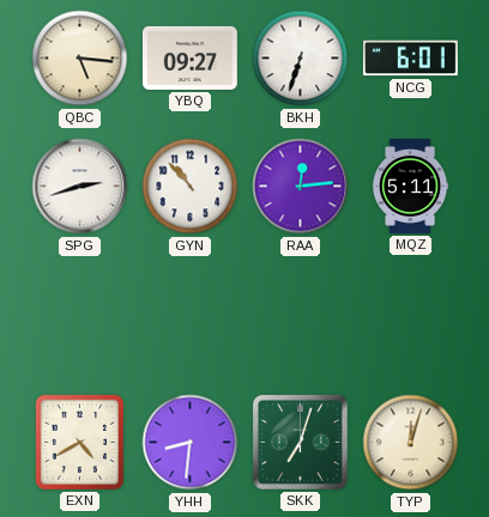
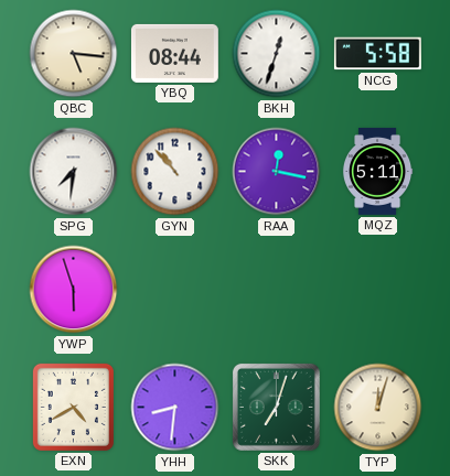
YBQ: 09:27 -> 08:44
BKH: 6:33 -> 12:33
NCG: 6:01 -> 5:58
SPG: 2:42 -> 7:31
RAA: 12:14 -> 12:17
YWP: none -> 5:57
